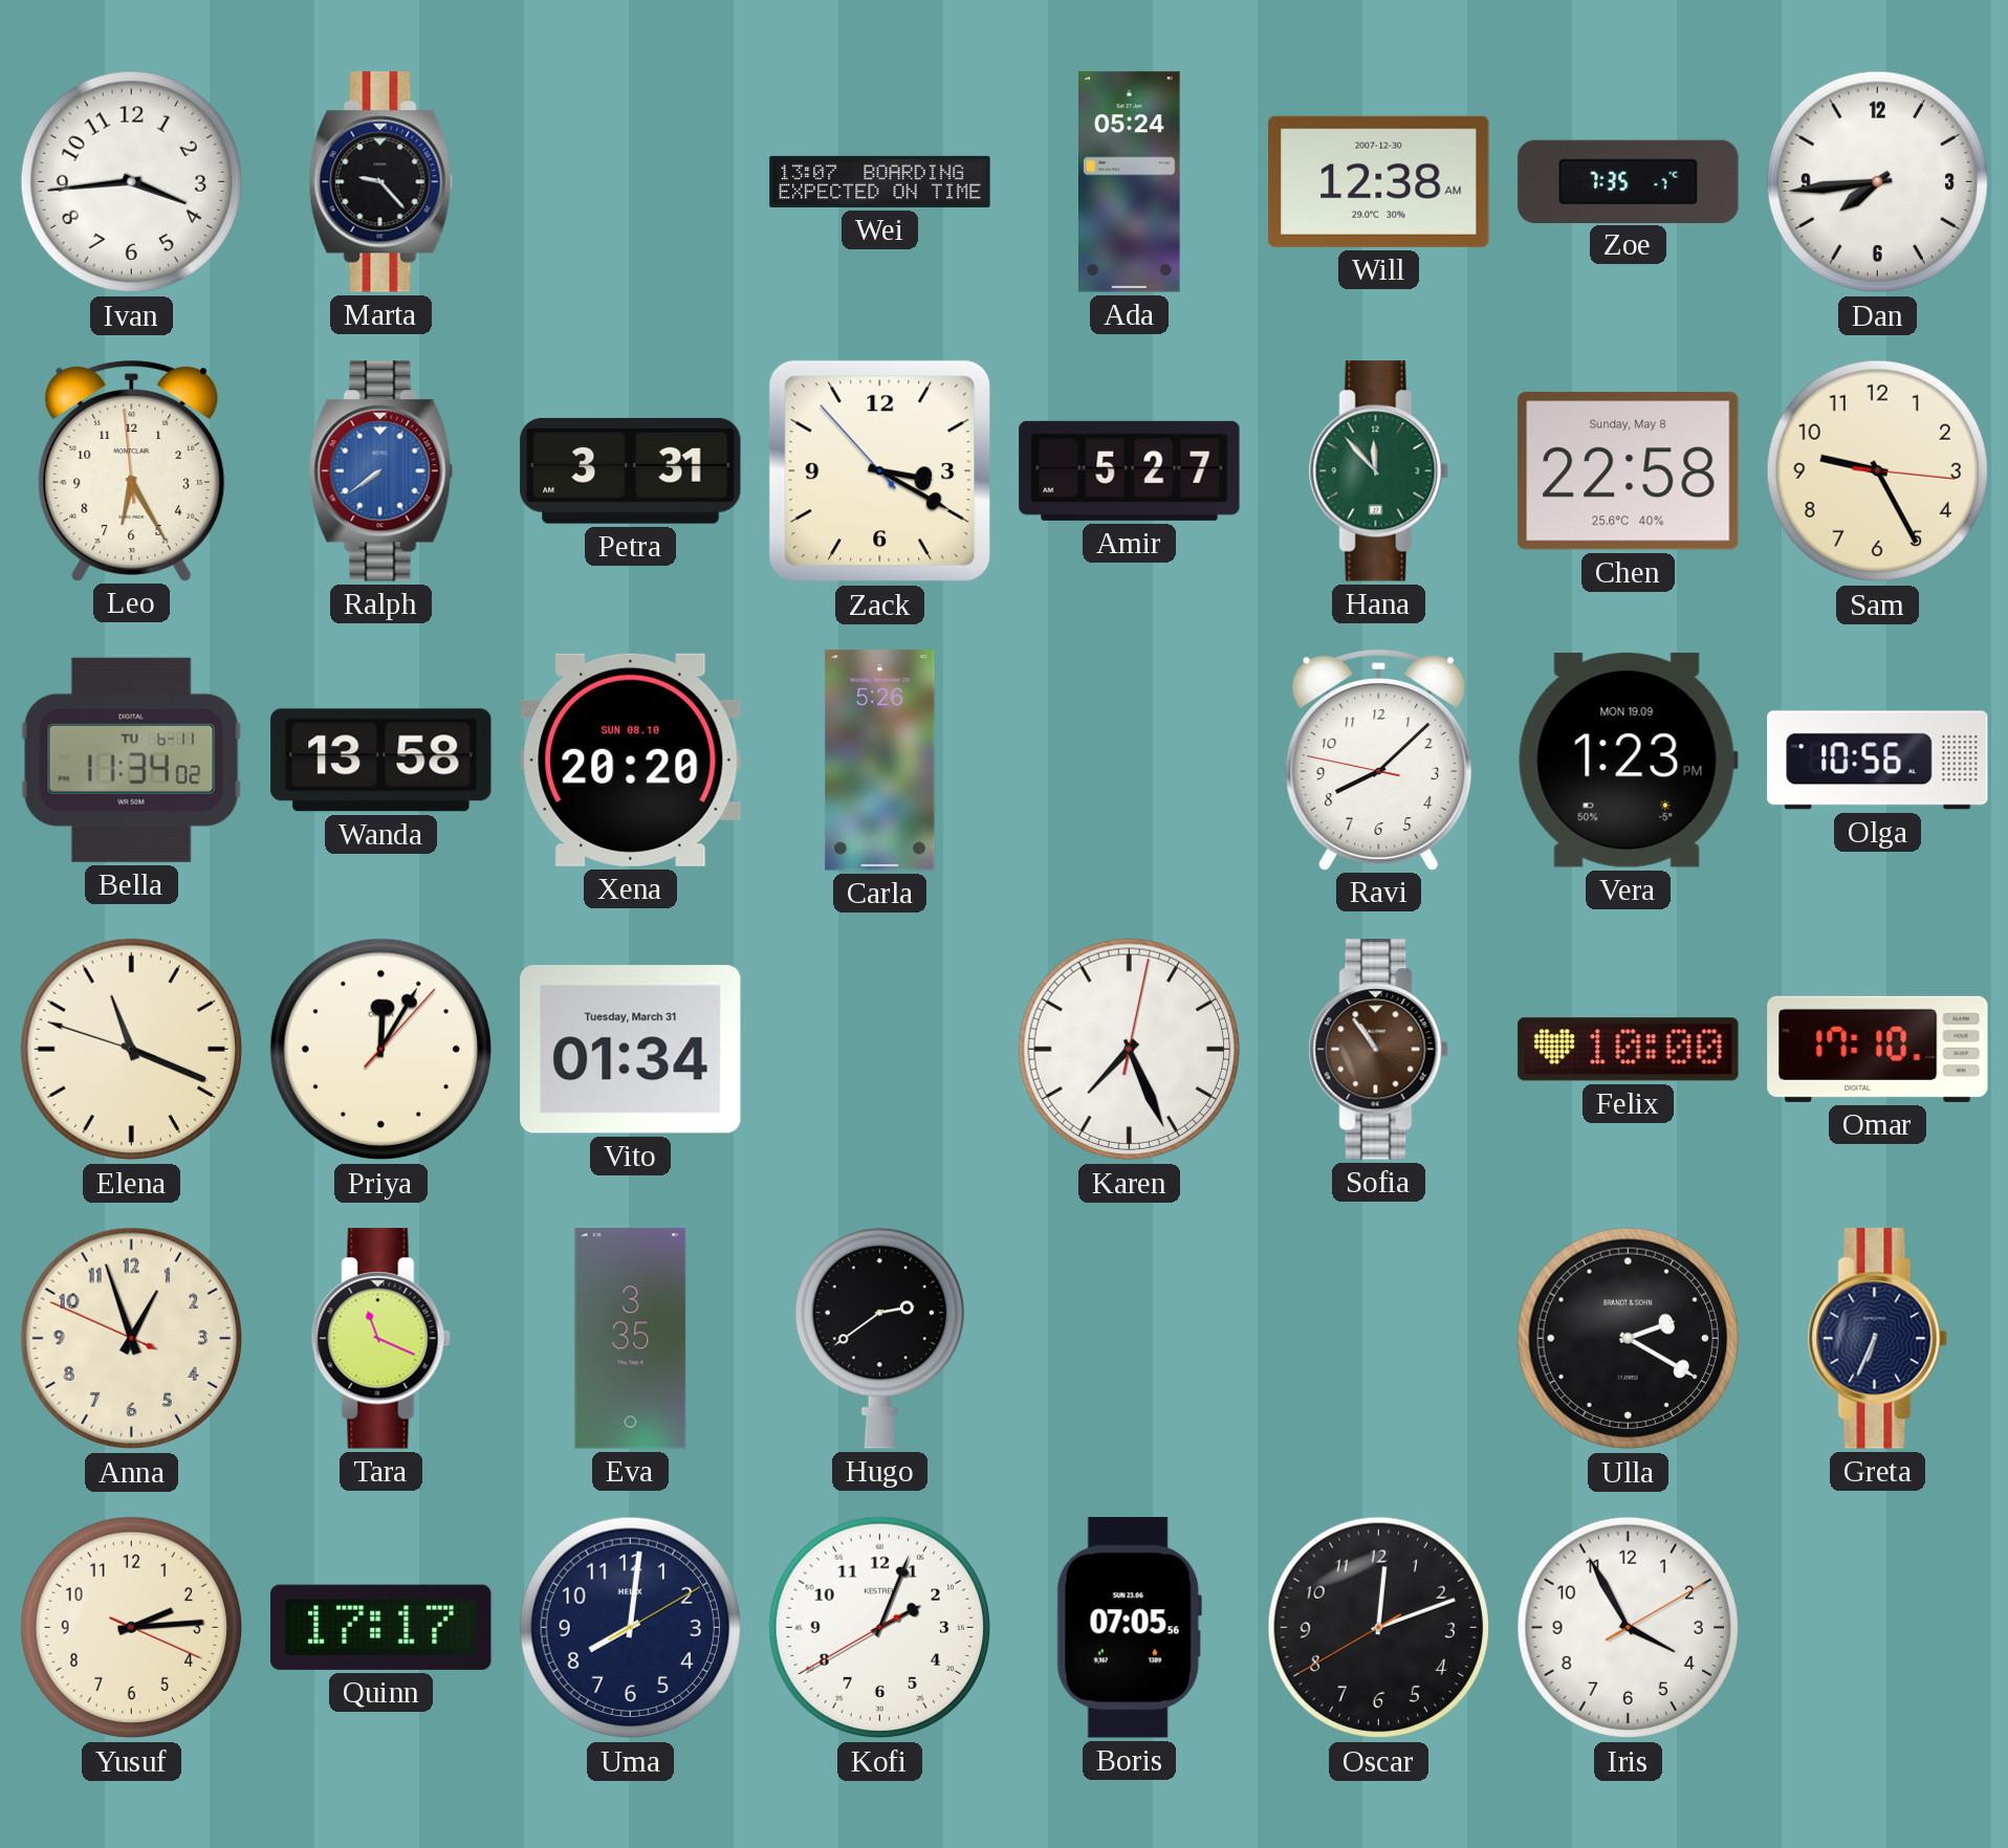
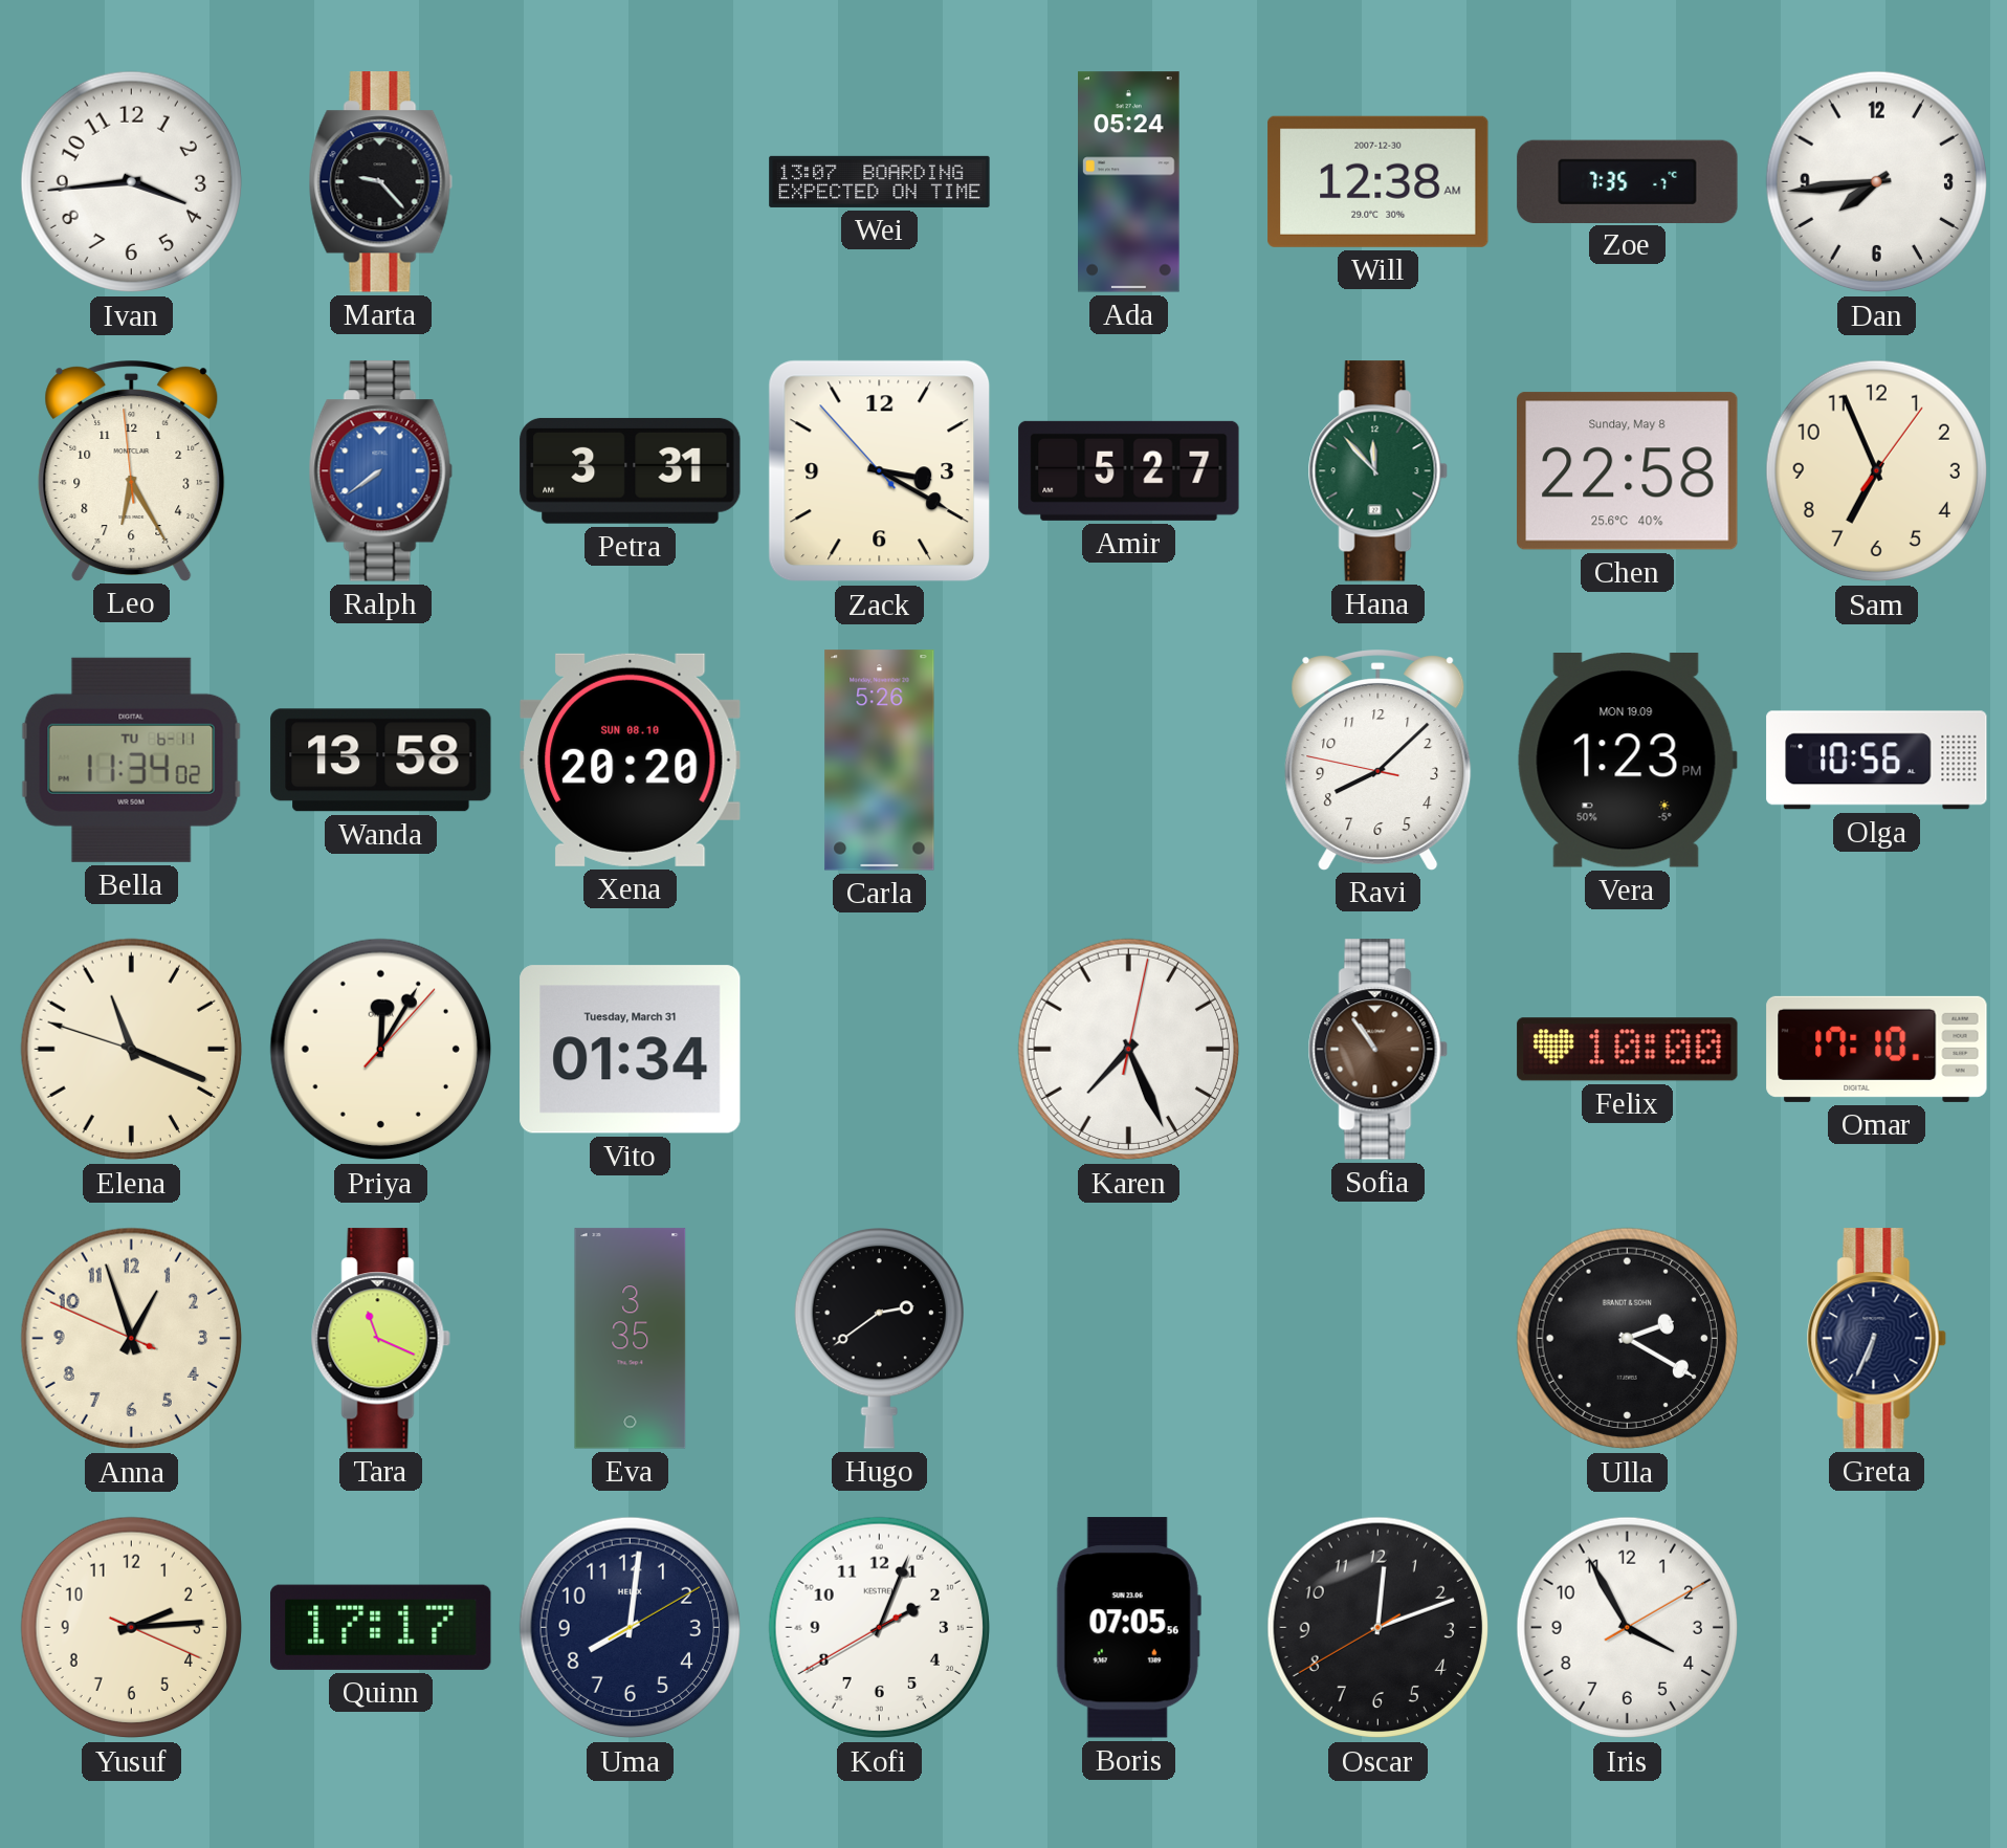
Sam: 9:25 -> 6:56
